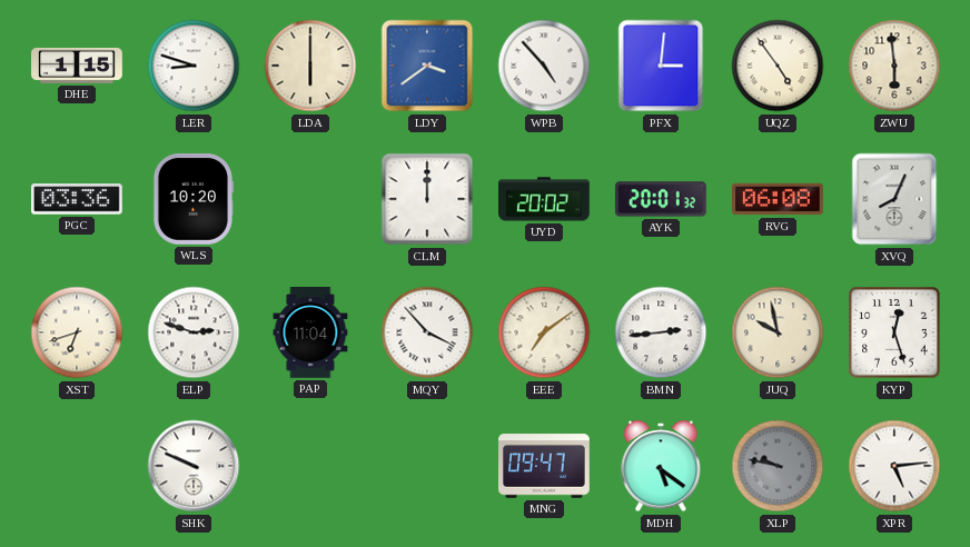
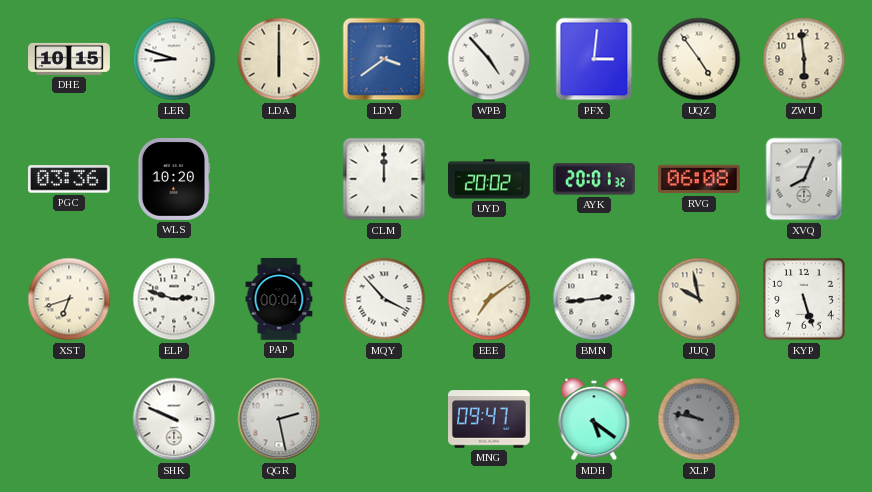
DHE: 1:15 -> 10:15
PAP: 11:04 -> 00:04
KYP: 12:27 -> 5:27
QGR: none -> 2:28
XPR: 5:14 -> none
